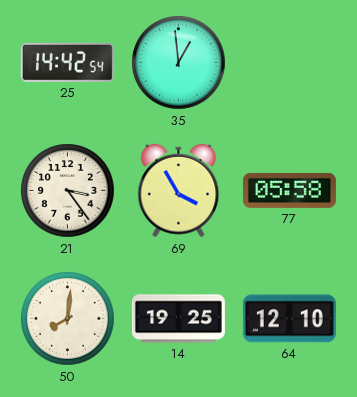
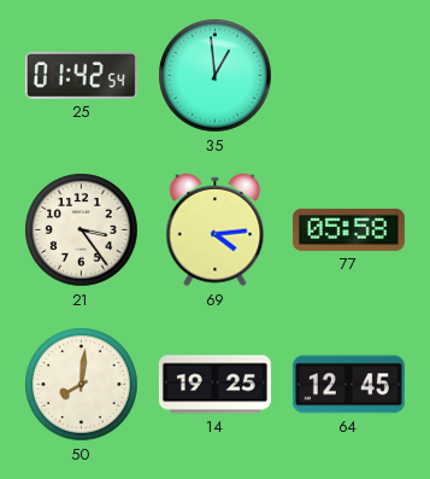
25: 14:42 -> 01:42
69: 3:55 -> 4:14
64: 12:10 -> 12:45
